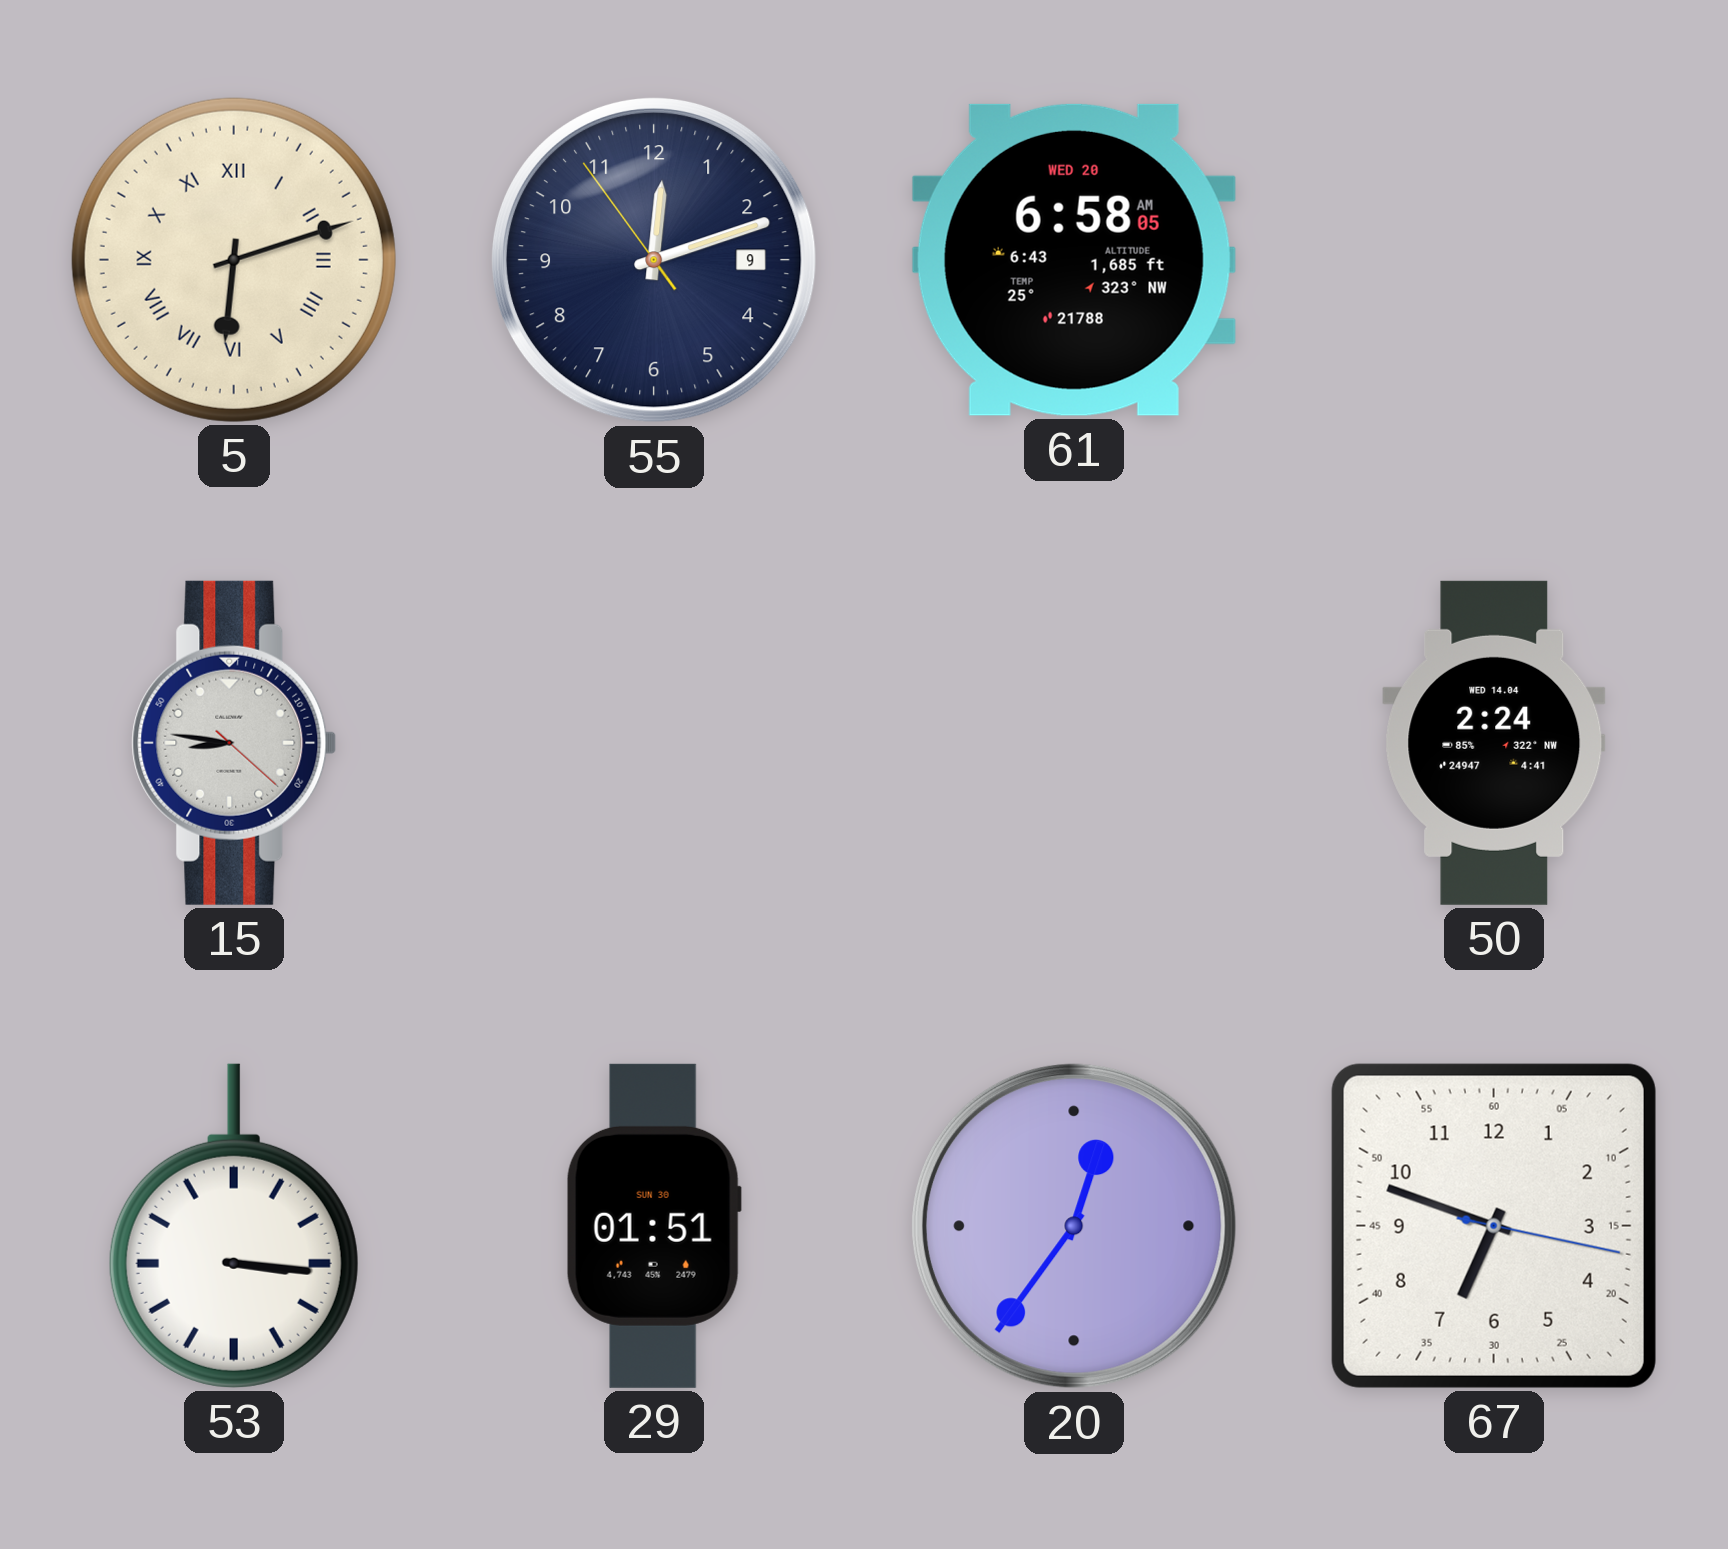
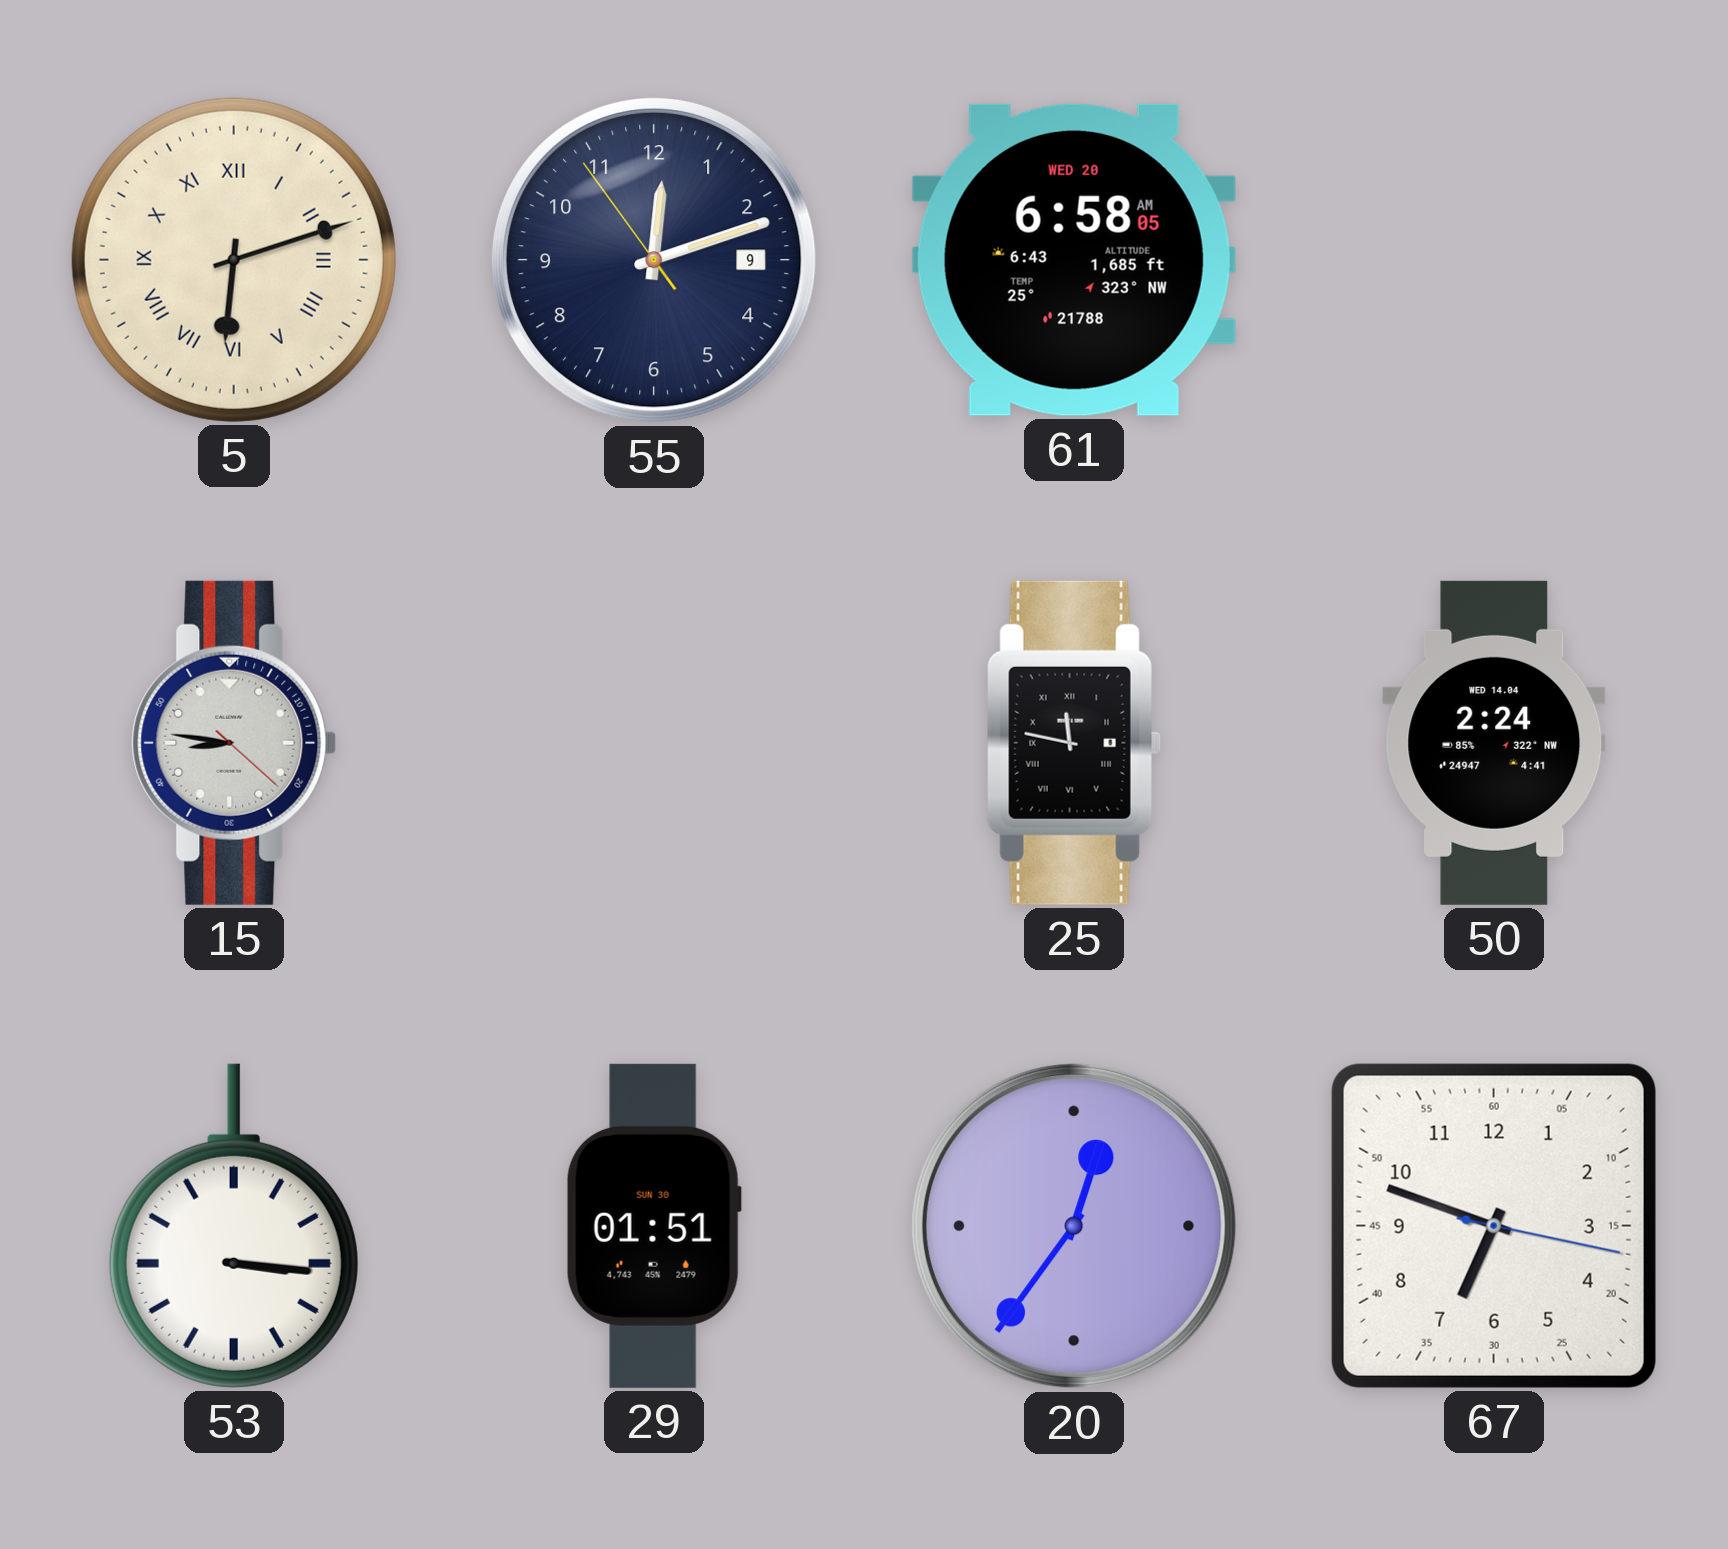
25: none -> 11:47
